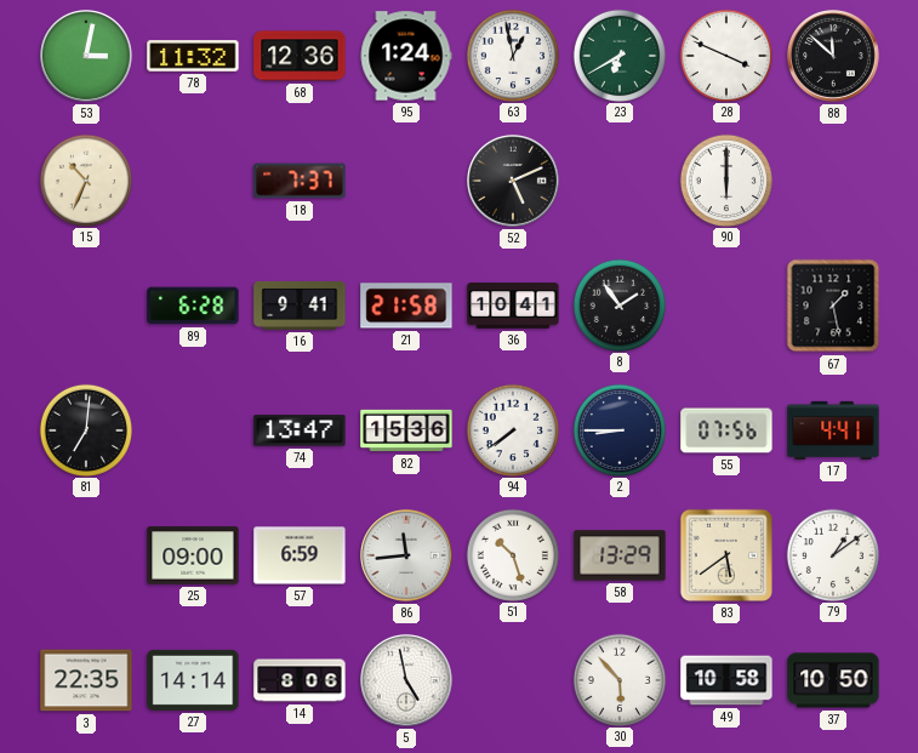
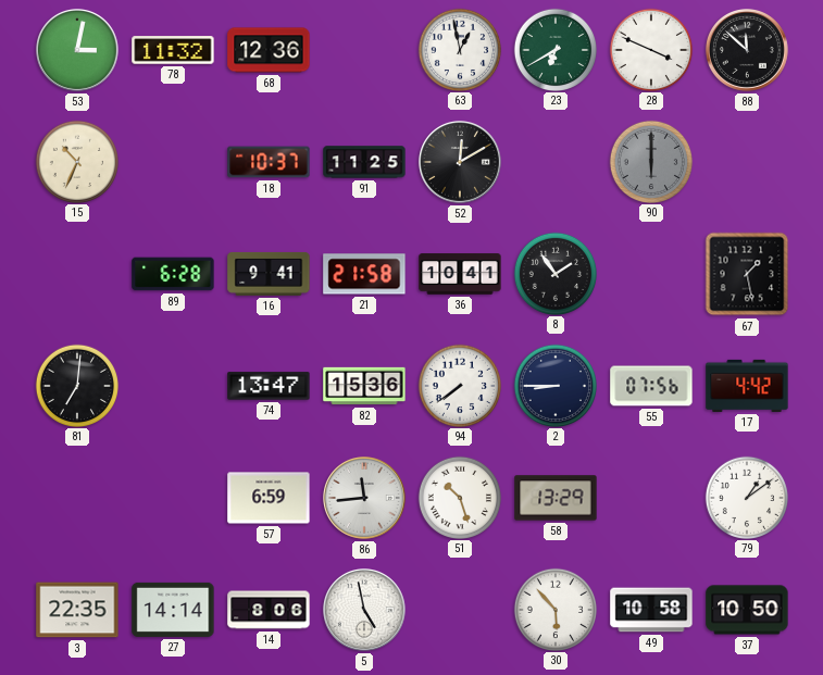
95: 1:24 -> none
18: 7:37 -> 10:37
91: none -> 11:25
52: 5:11 -> 12:10
90 dial: white -> grey
17: 4:41 -> 4:42
25: 09:00 -> none
83: 5:39 -> none
